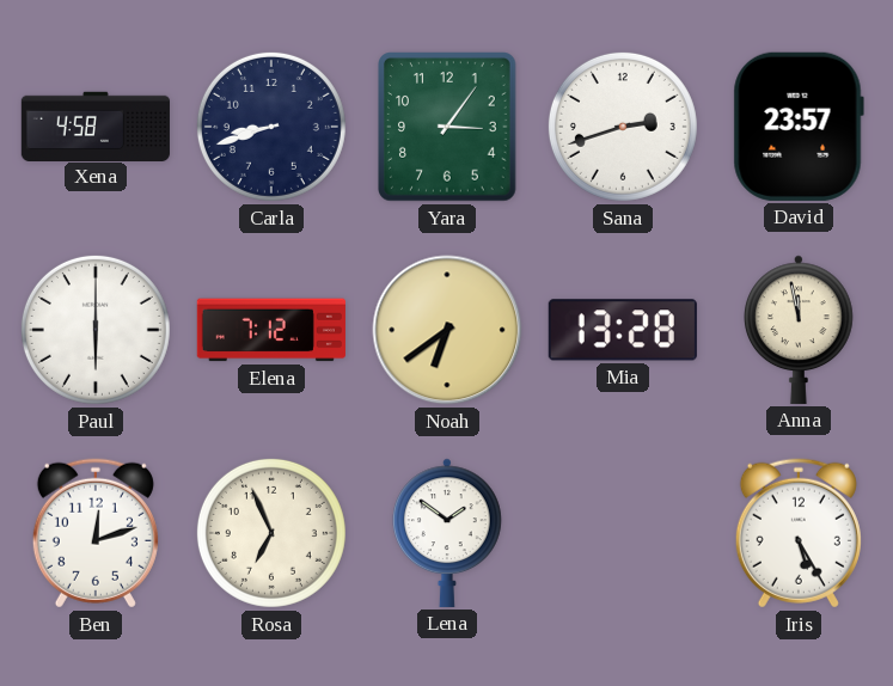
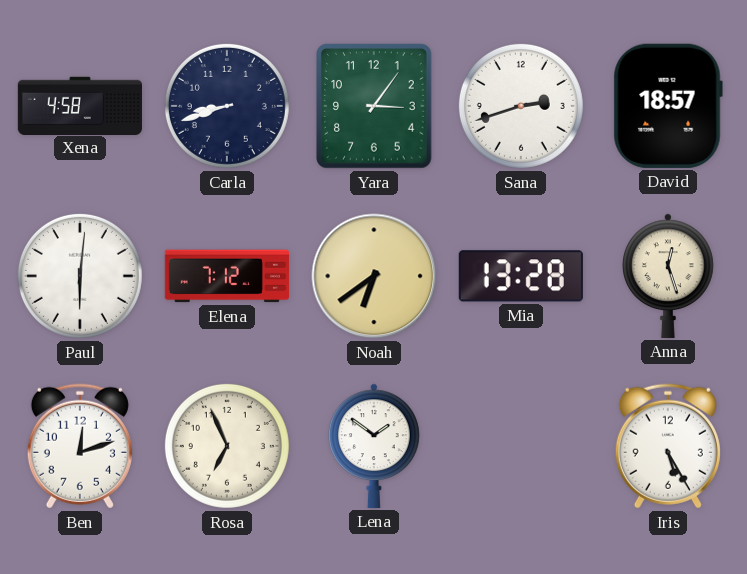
David: 23:57 -> 18:57
Paul: 6:00 -> 6:01
Anna: 11:58 -> 12:27
